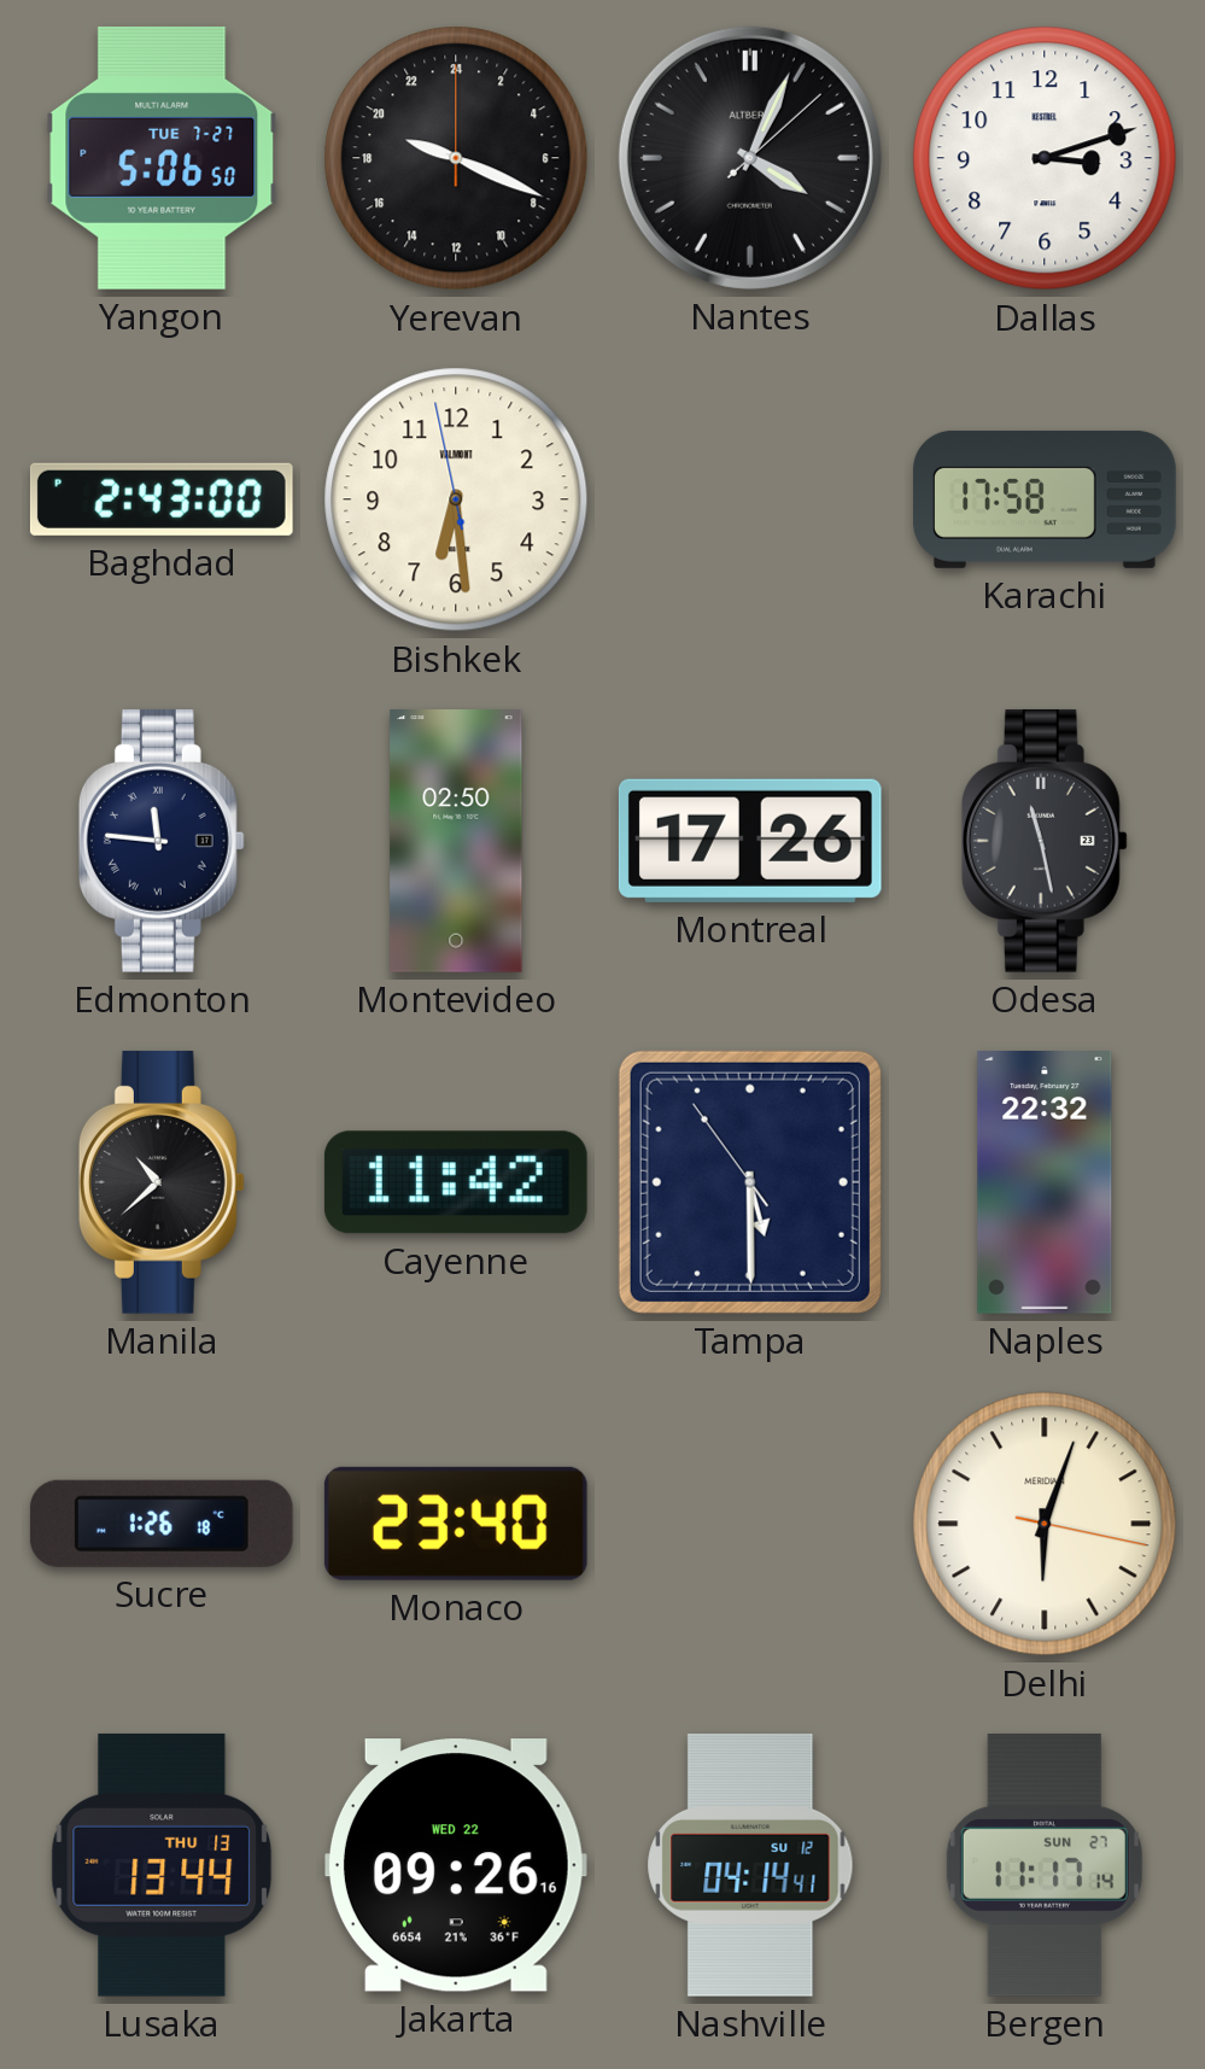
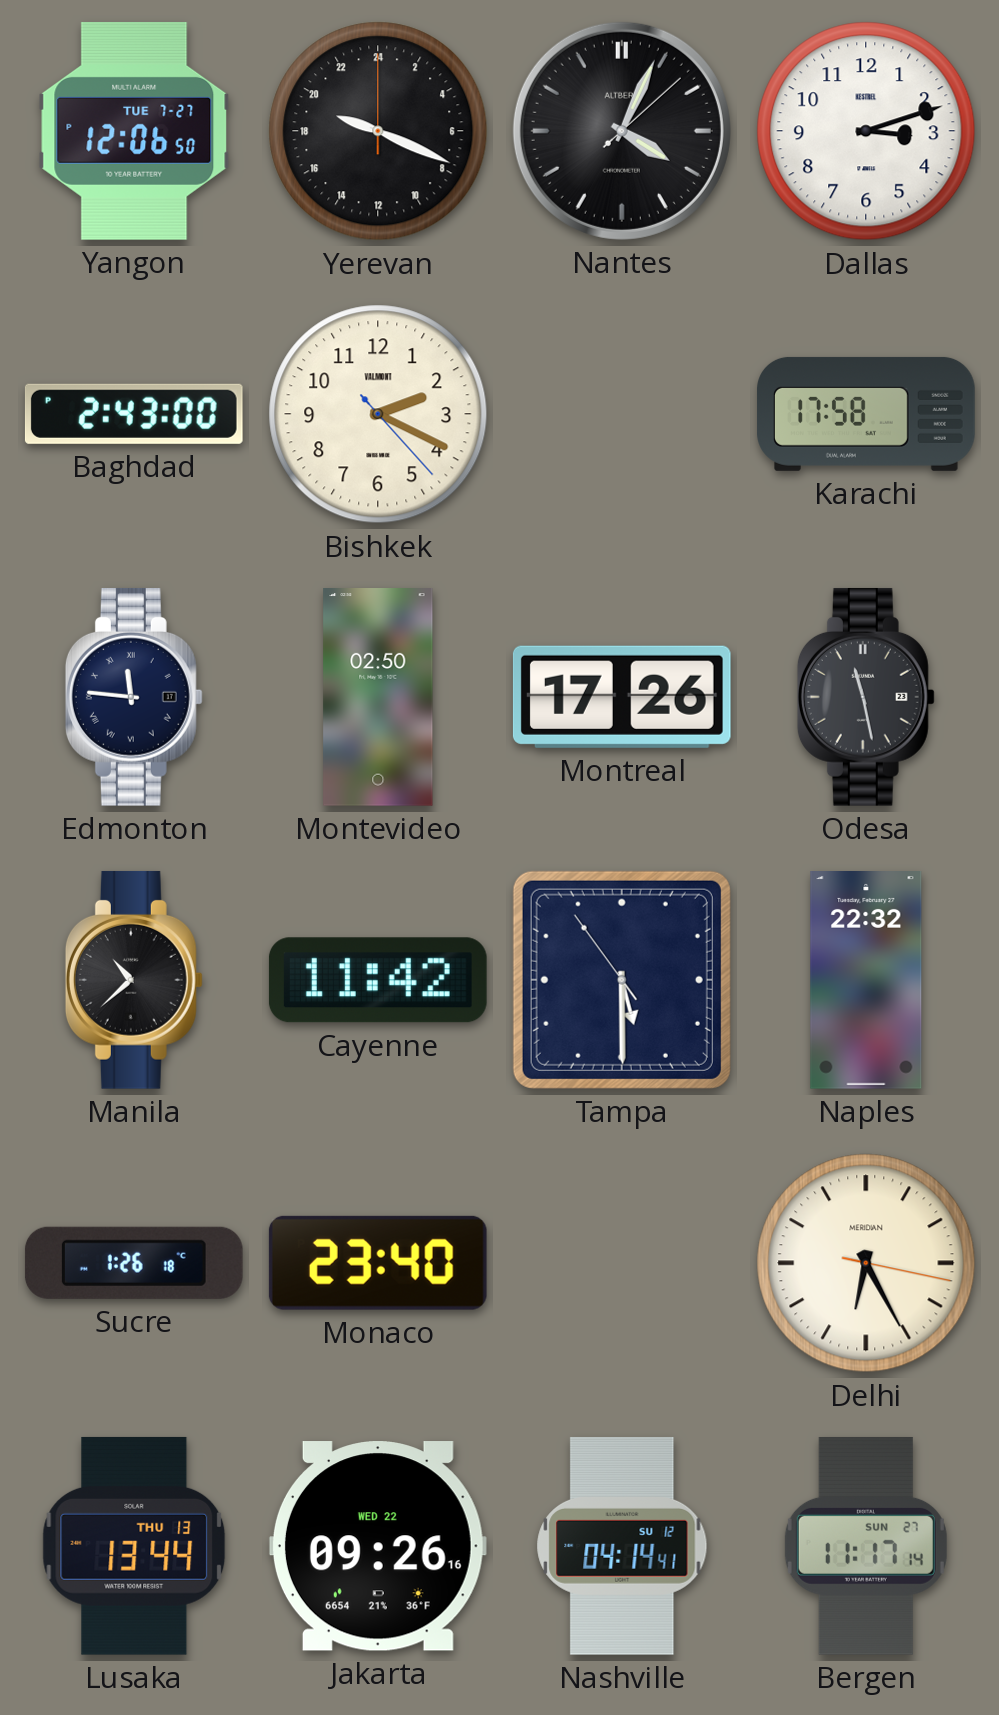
Yangon: 5:06 -> 12:06
Bishkek: 6:28 -> 2:19
Delhi: 6:03 -> 6:25
